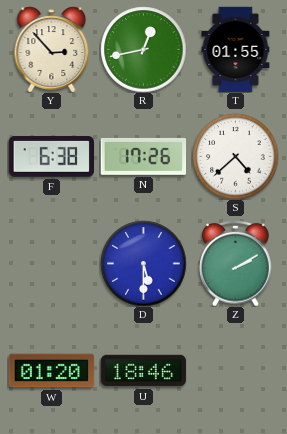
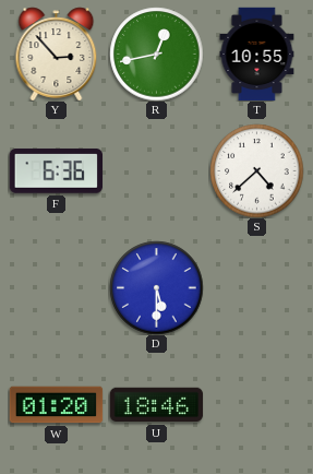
T: 01:55 -> 10:55
F: 6:38 -> 6:36
N: 17:26 -> none
Z: 2:10 -> none
